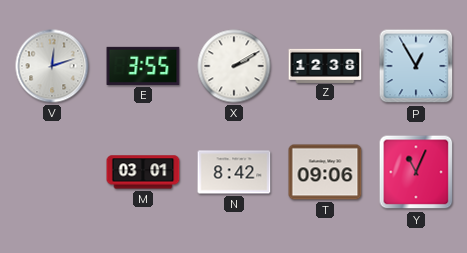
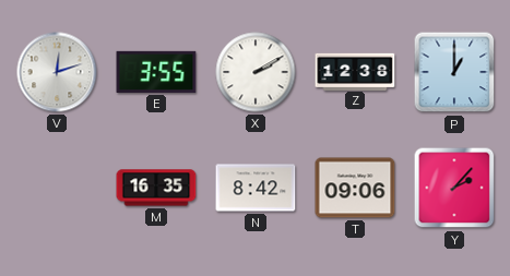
P: 12:55 -> 1:00
M: 03:01 -> 16:35
Y: 11:04 -> 2:07
